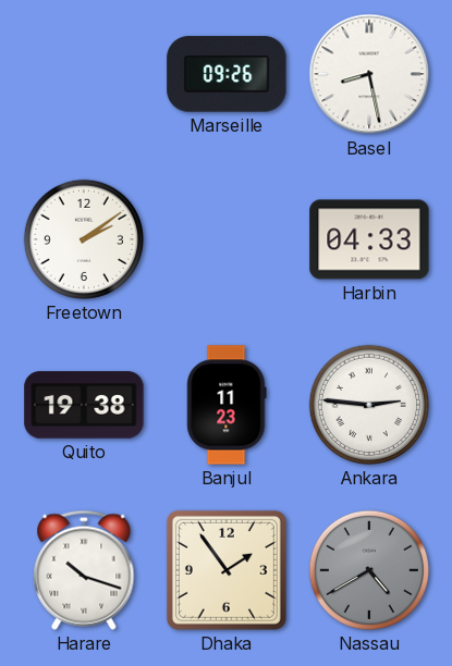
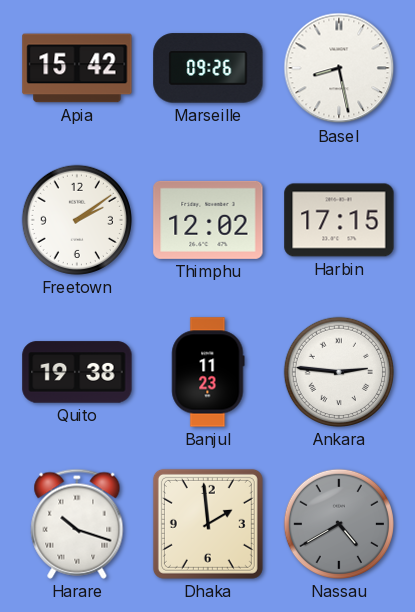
Apia: none -> 15:42
Thimphu: none -> 12:02
Harbin: 04:33 -> 17:15
Dhaka: 1:54 -> 1:59
